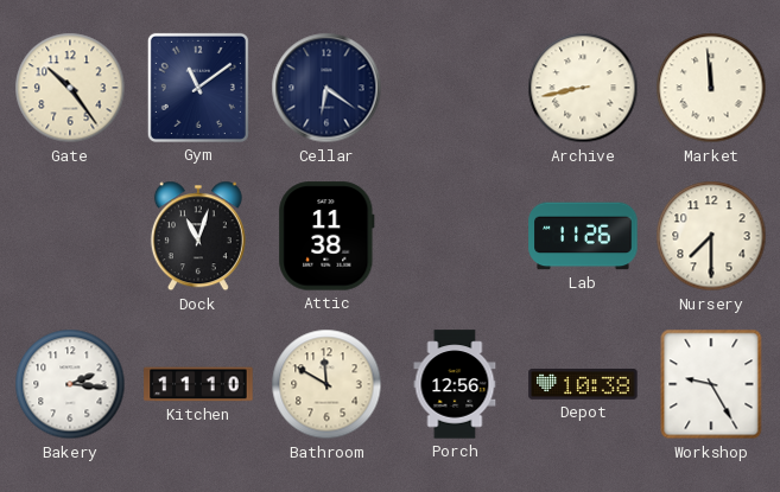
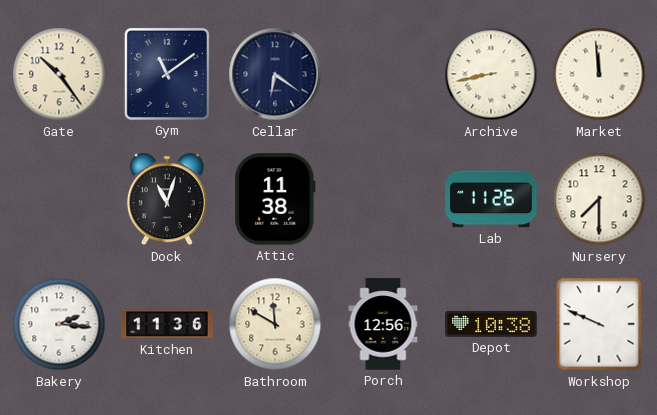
Kitchen: 11:10 -> 11:36
Workshop: 9:25 -> 9:49
